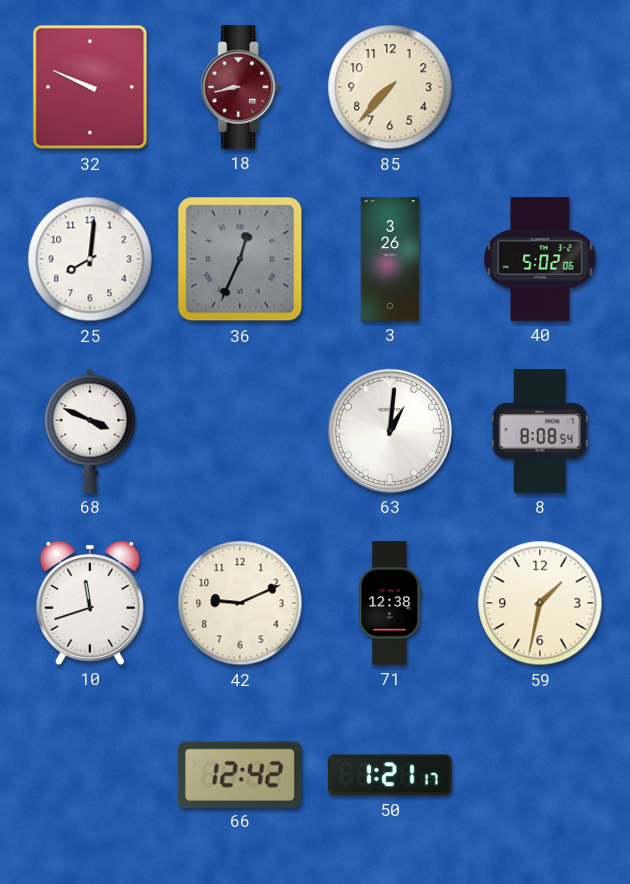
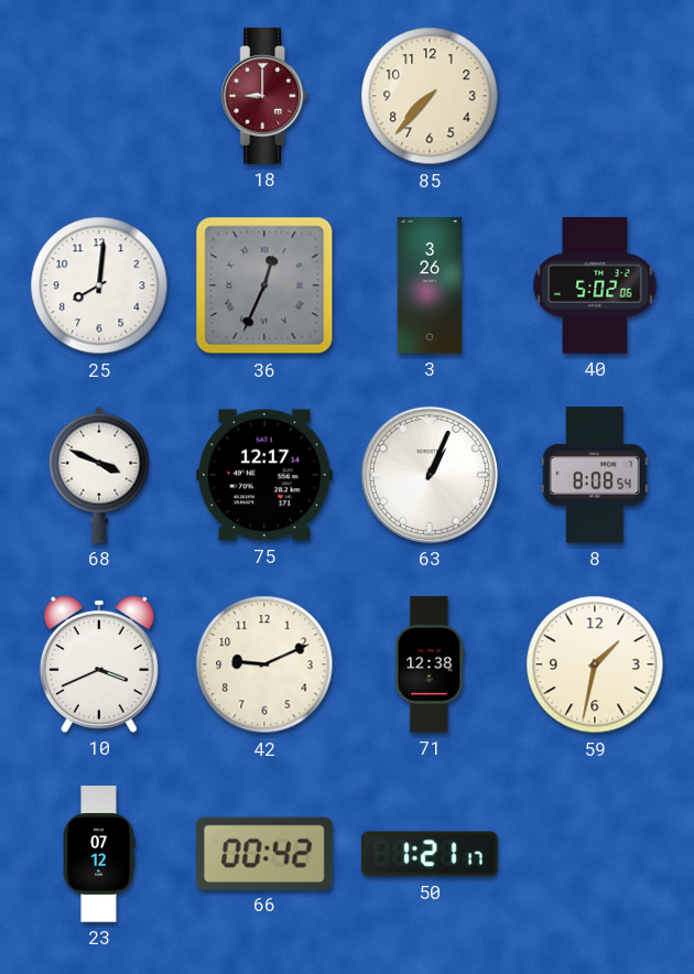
32: 9:49 -> none
18: 8:43 -> 9:00
75: none -> 12:17
63: 1:01 -> 1:04
10: 11:42 -> 3:41
23: none -> 07:12
66: 12:42 -> 00:42
